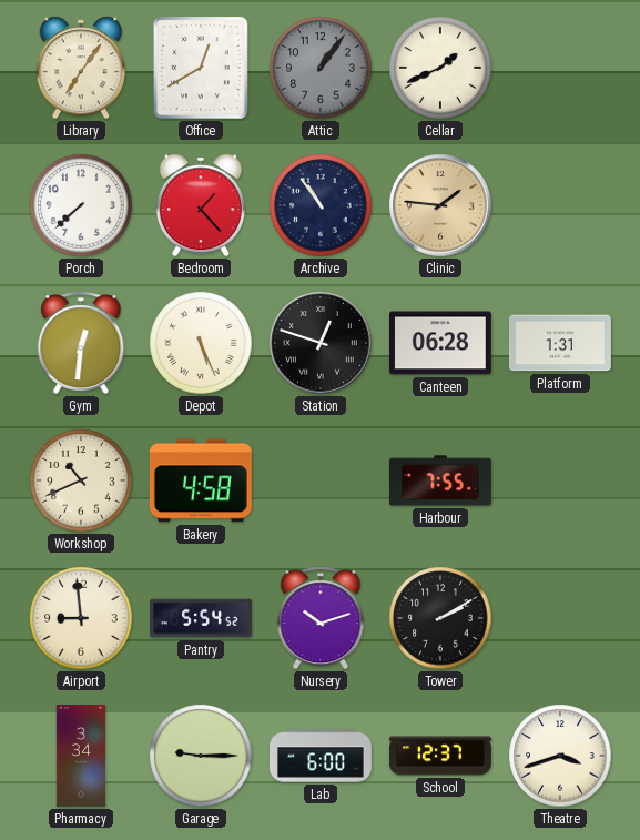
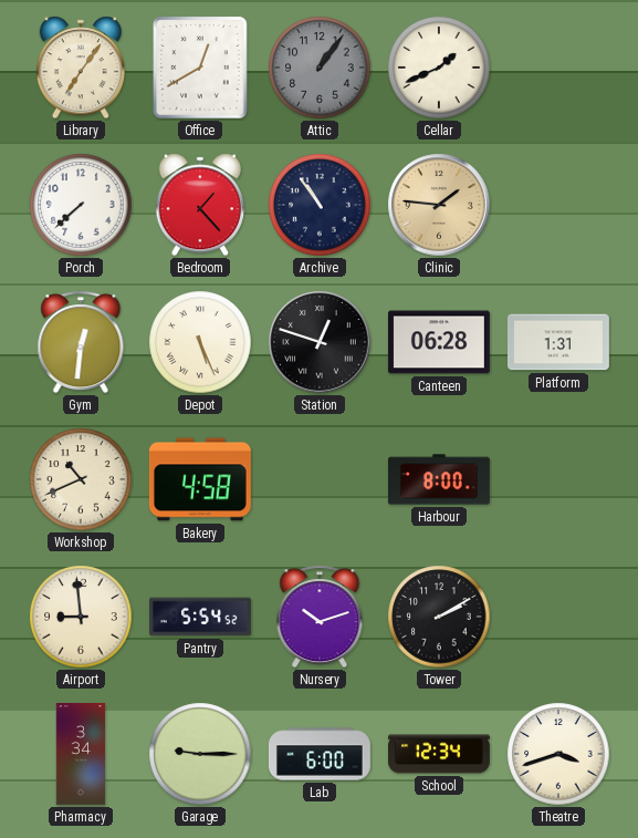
Harbour: 7:55 -> 8:00
School: 12:37 -> 12:34
